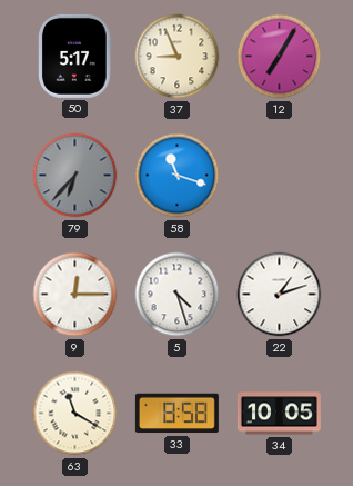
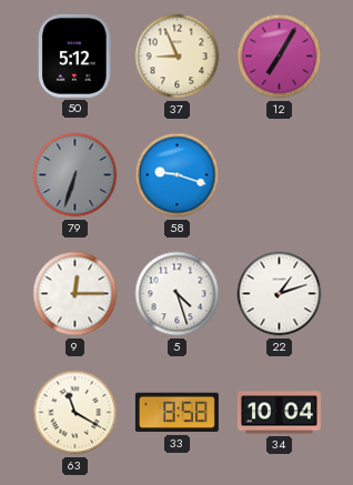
50: 5:17 -> 5:12
79: 6:37 -> 6:33
58: 11:18 -> 9:18
34: 10:05 -> 10:04
